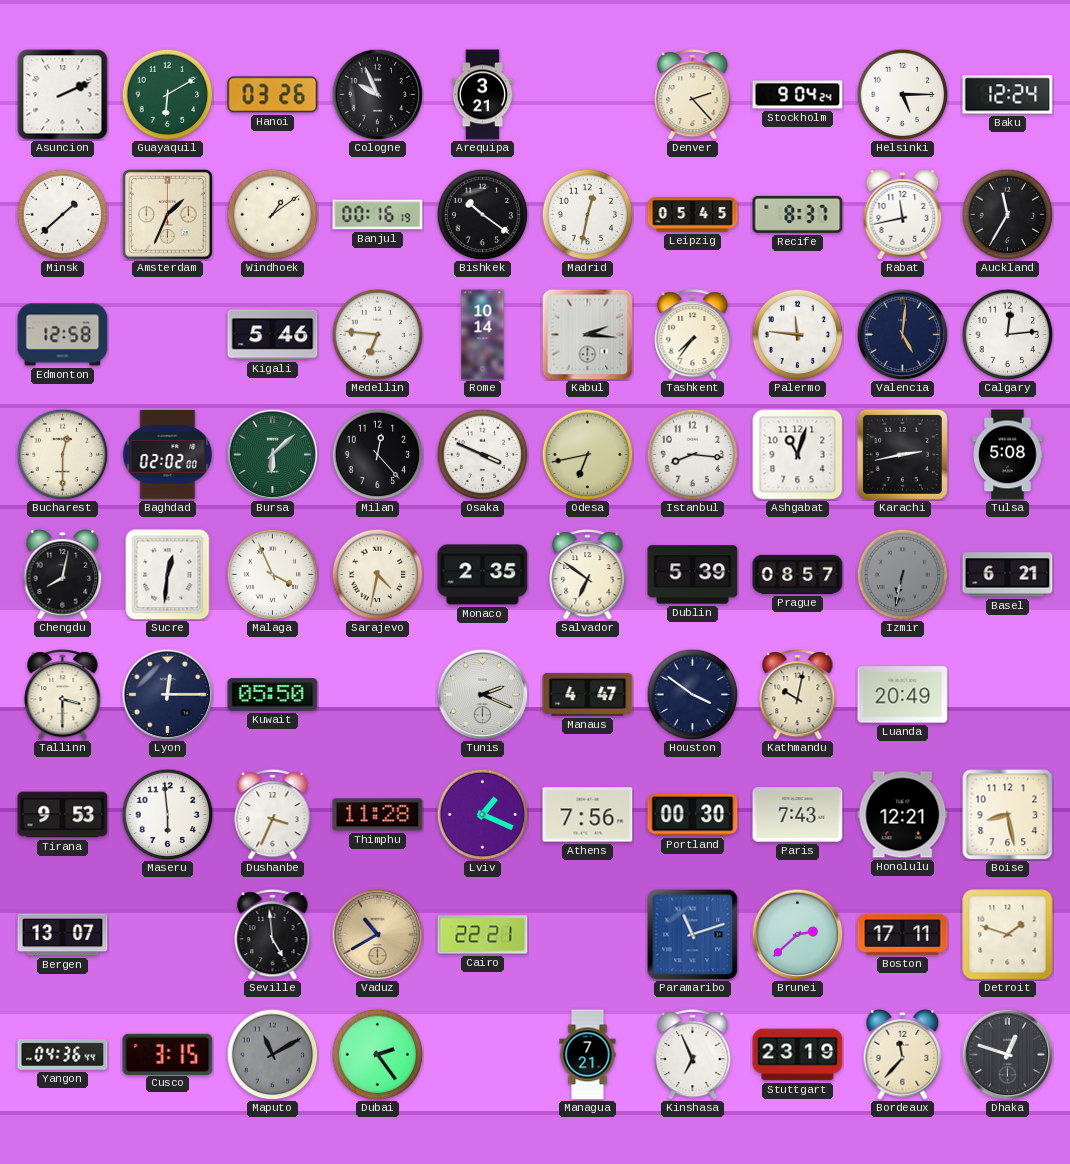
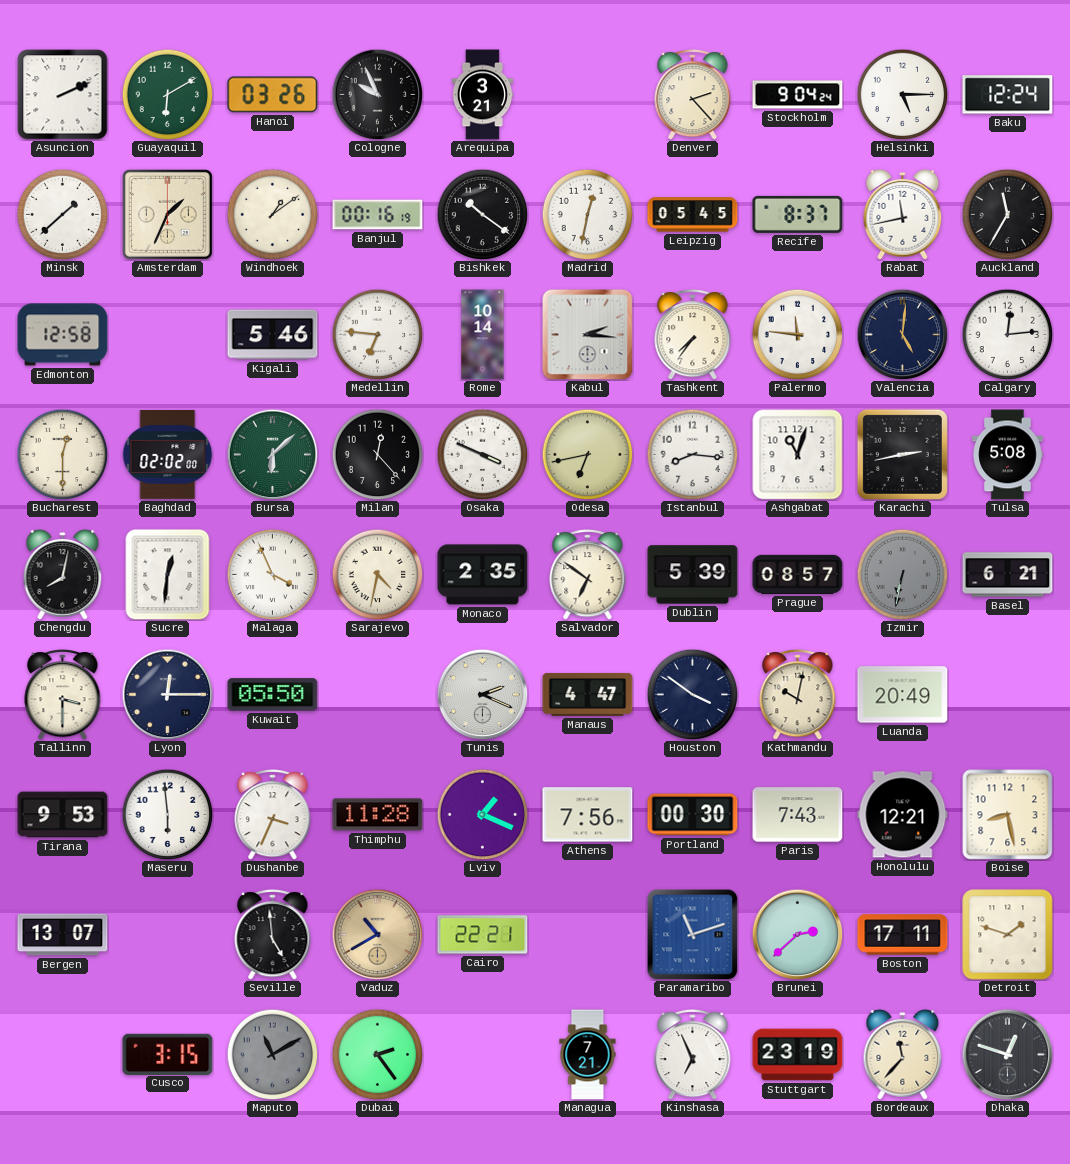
Yangon: 04:36 -> none
